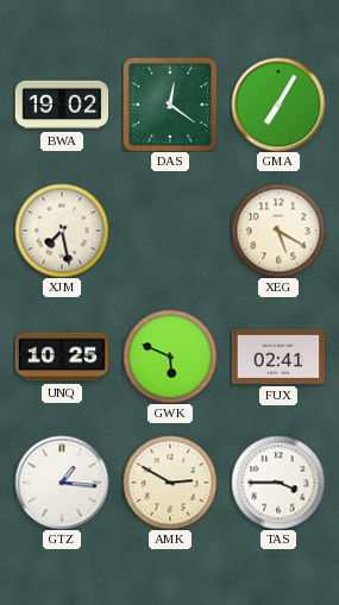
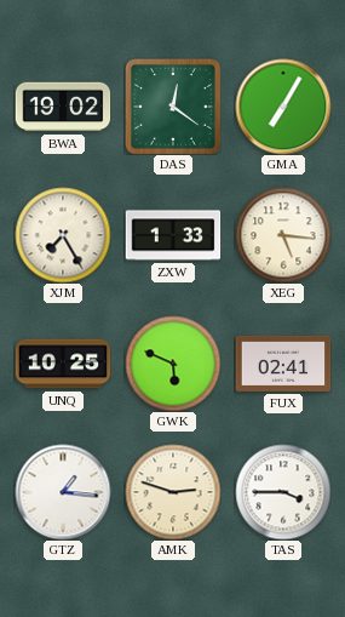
XJM: 7:28 -> 7:25
ZXW: none -> 1:33
XEG: 5:20 -> 5:16
AMK: 2:50 -> 2:48
